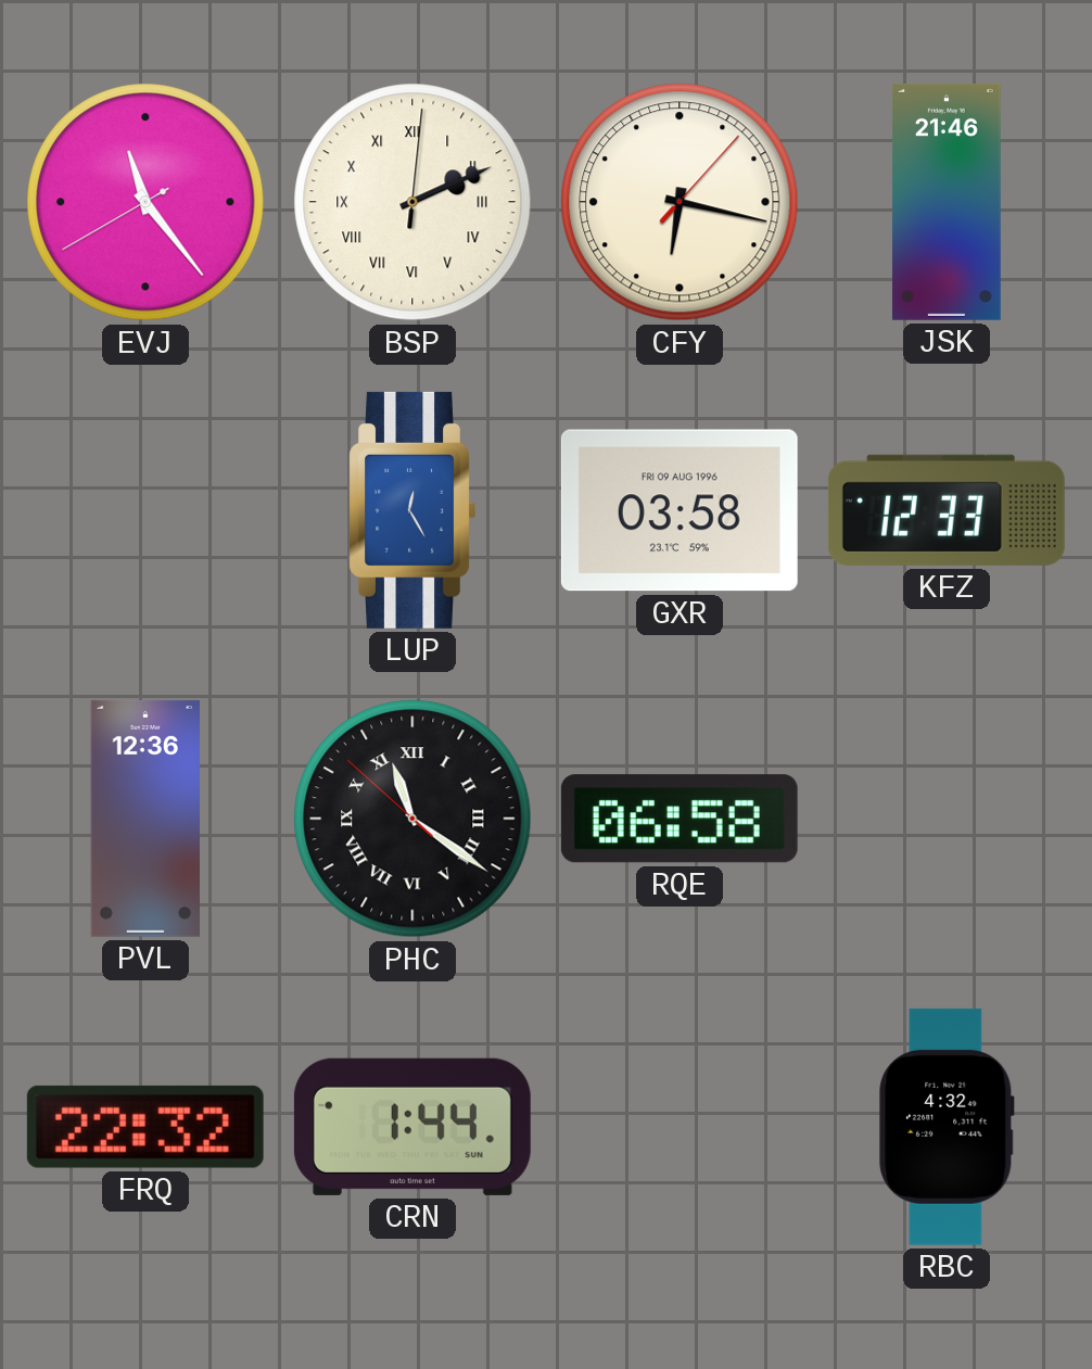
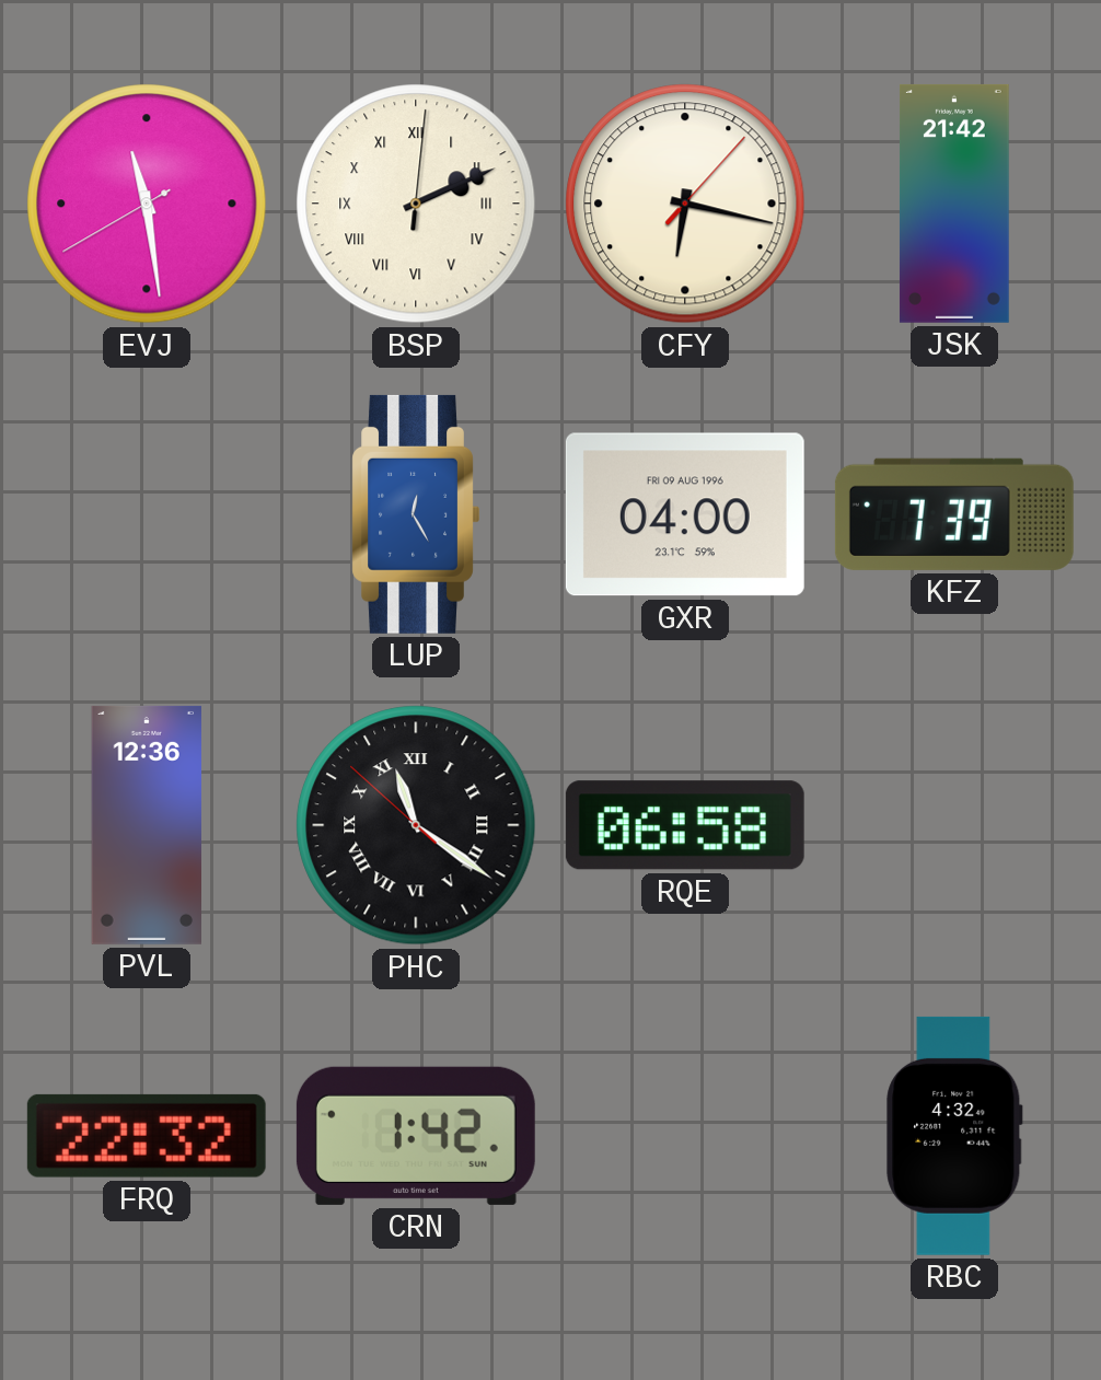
EVJ: 11:23 -> 11:28
JSK: 21:46 -> 21:42
GXR: 03:58 -> 04:00
KFZ: 12:33 -> 7:39
CRN: 1:44 -> 1:42
